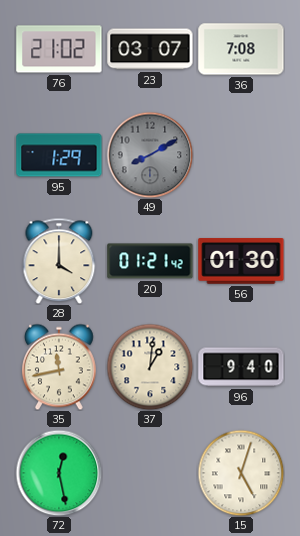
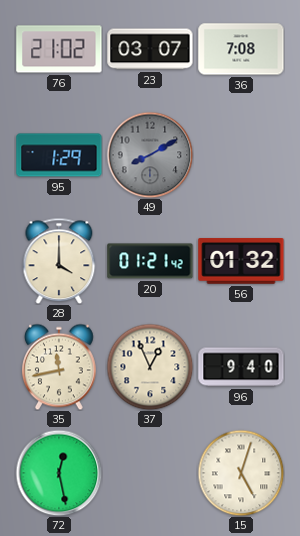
56: 01:30 -> 01:32
37: 1:01 -> 12:56
